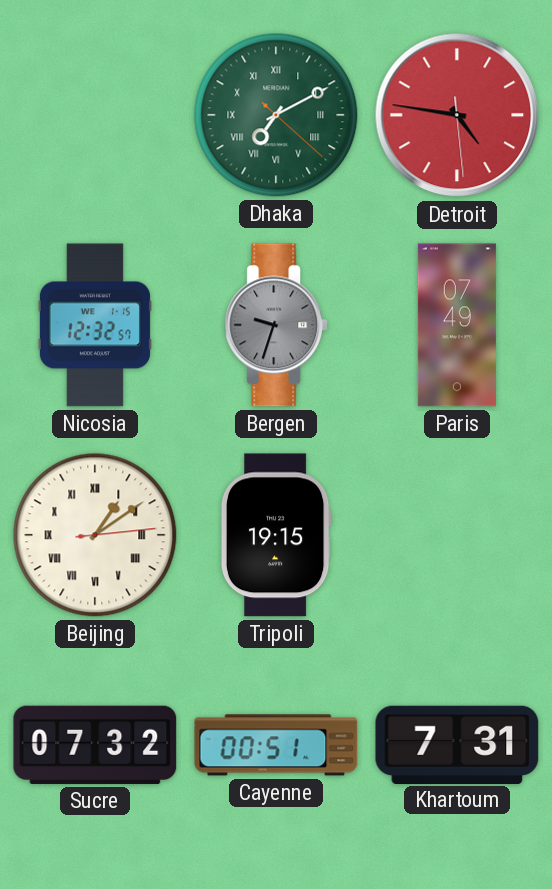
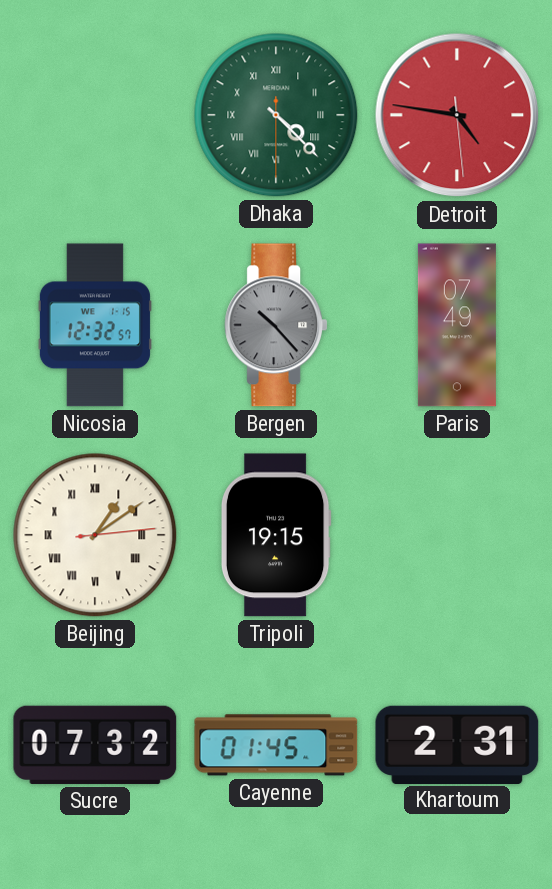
Dhaka: 7:10 -> 4:22
Bergen: 9:33 -> 10:23
Cayenne: 00:51 -> 01:45
Khartoum: 7:31 -> 2:31
